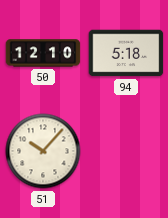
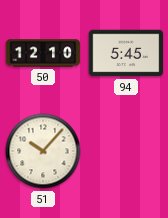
94: 5:18 -> 5:45
